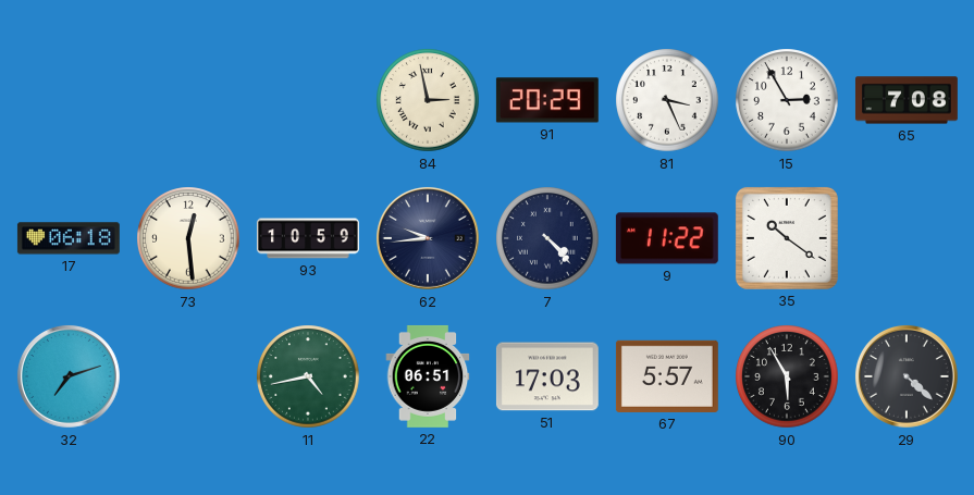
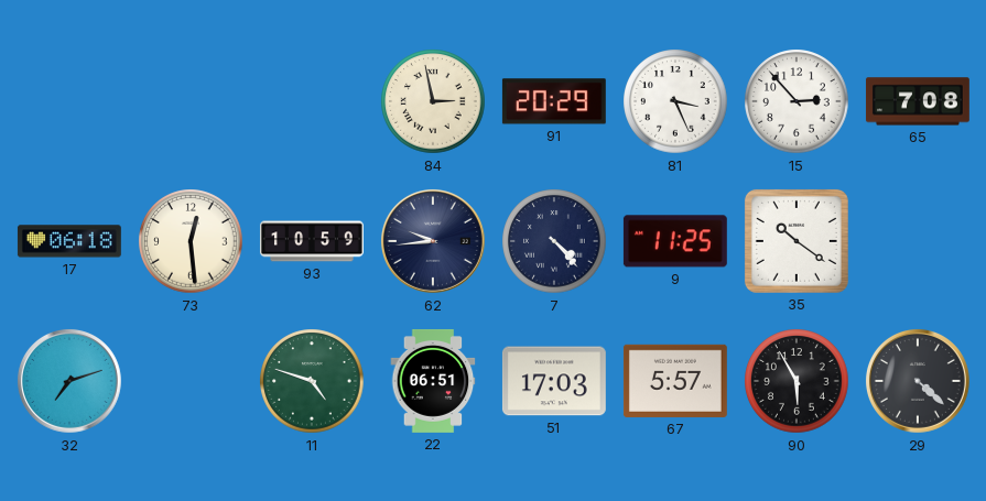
15: 2:55 -> 2:53
9: 11:22 -> 11:25
11: 4:43 -> 4:48
